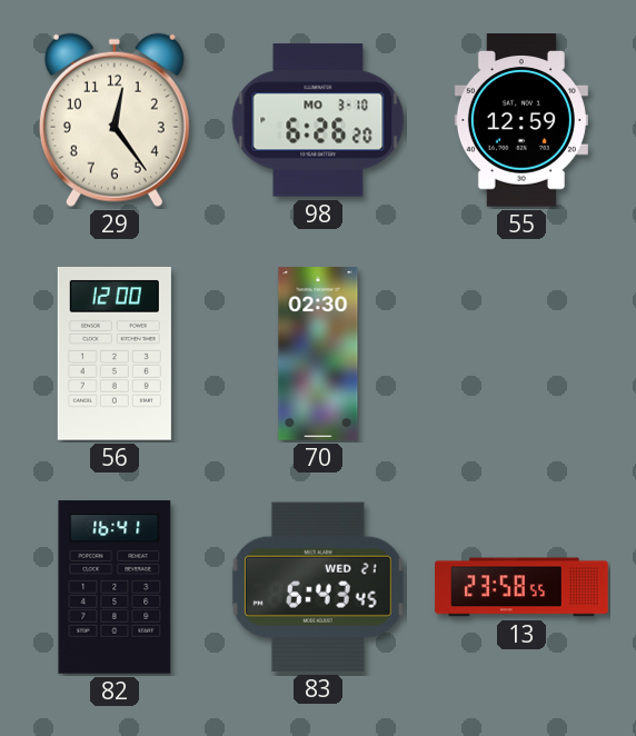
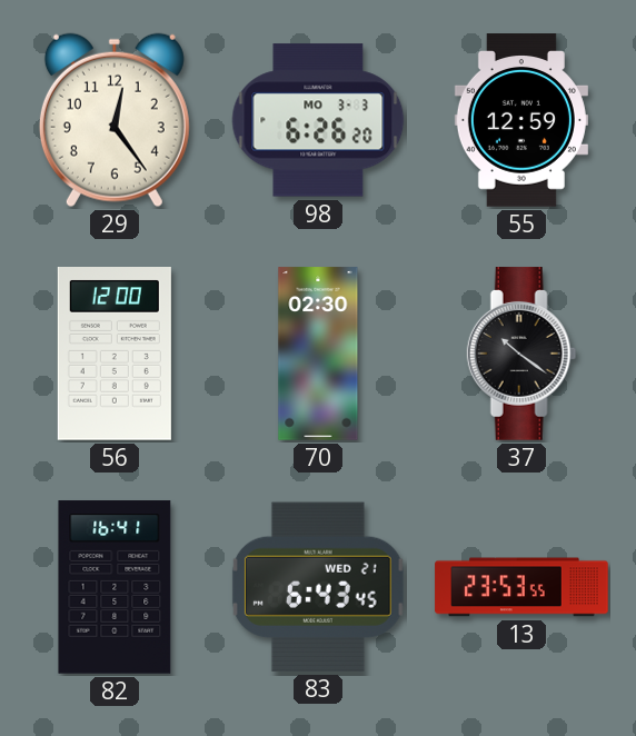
98 date: MO 3-10 -> MO 3-3
37: none -> 10:21
13: 23:58 -> 23:53
